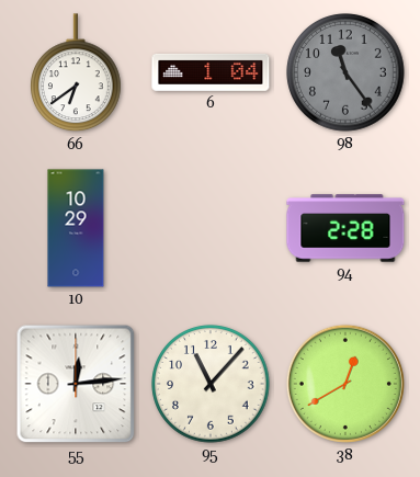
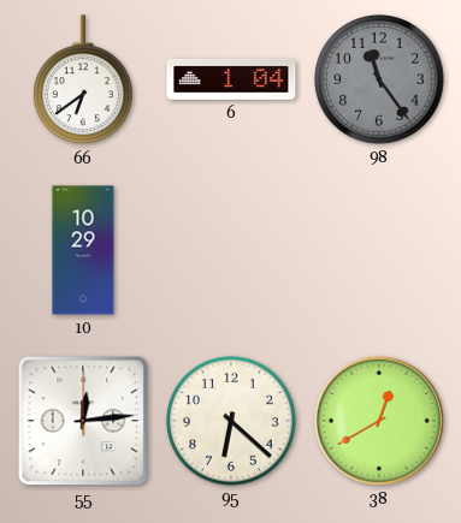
94: 2:28 -> none
95: 11:07 -> 6:22
